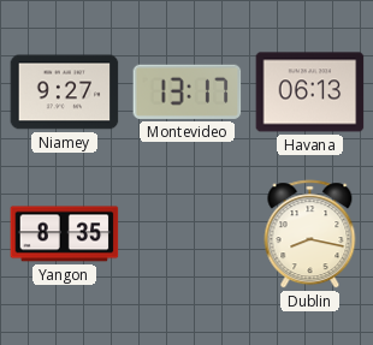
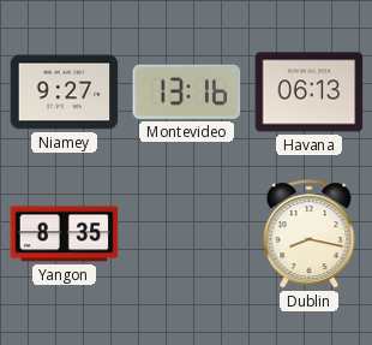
Montevideo: 13:17 -> 13:16
